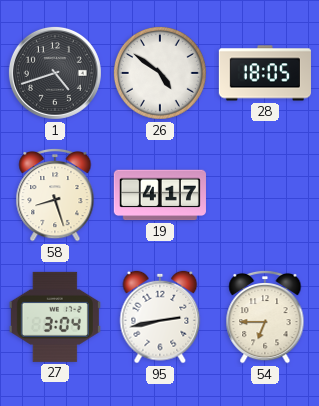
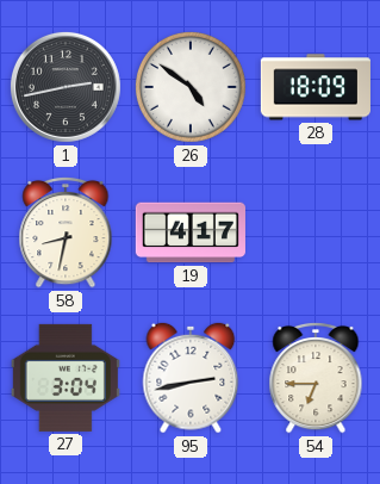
1: 4:42 -> 2:43
28: 18:05 -> 18:09
58: 8:27 -> 8:32
